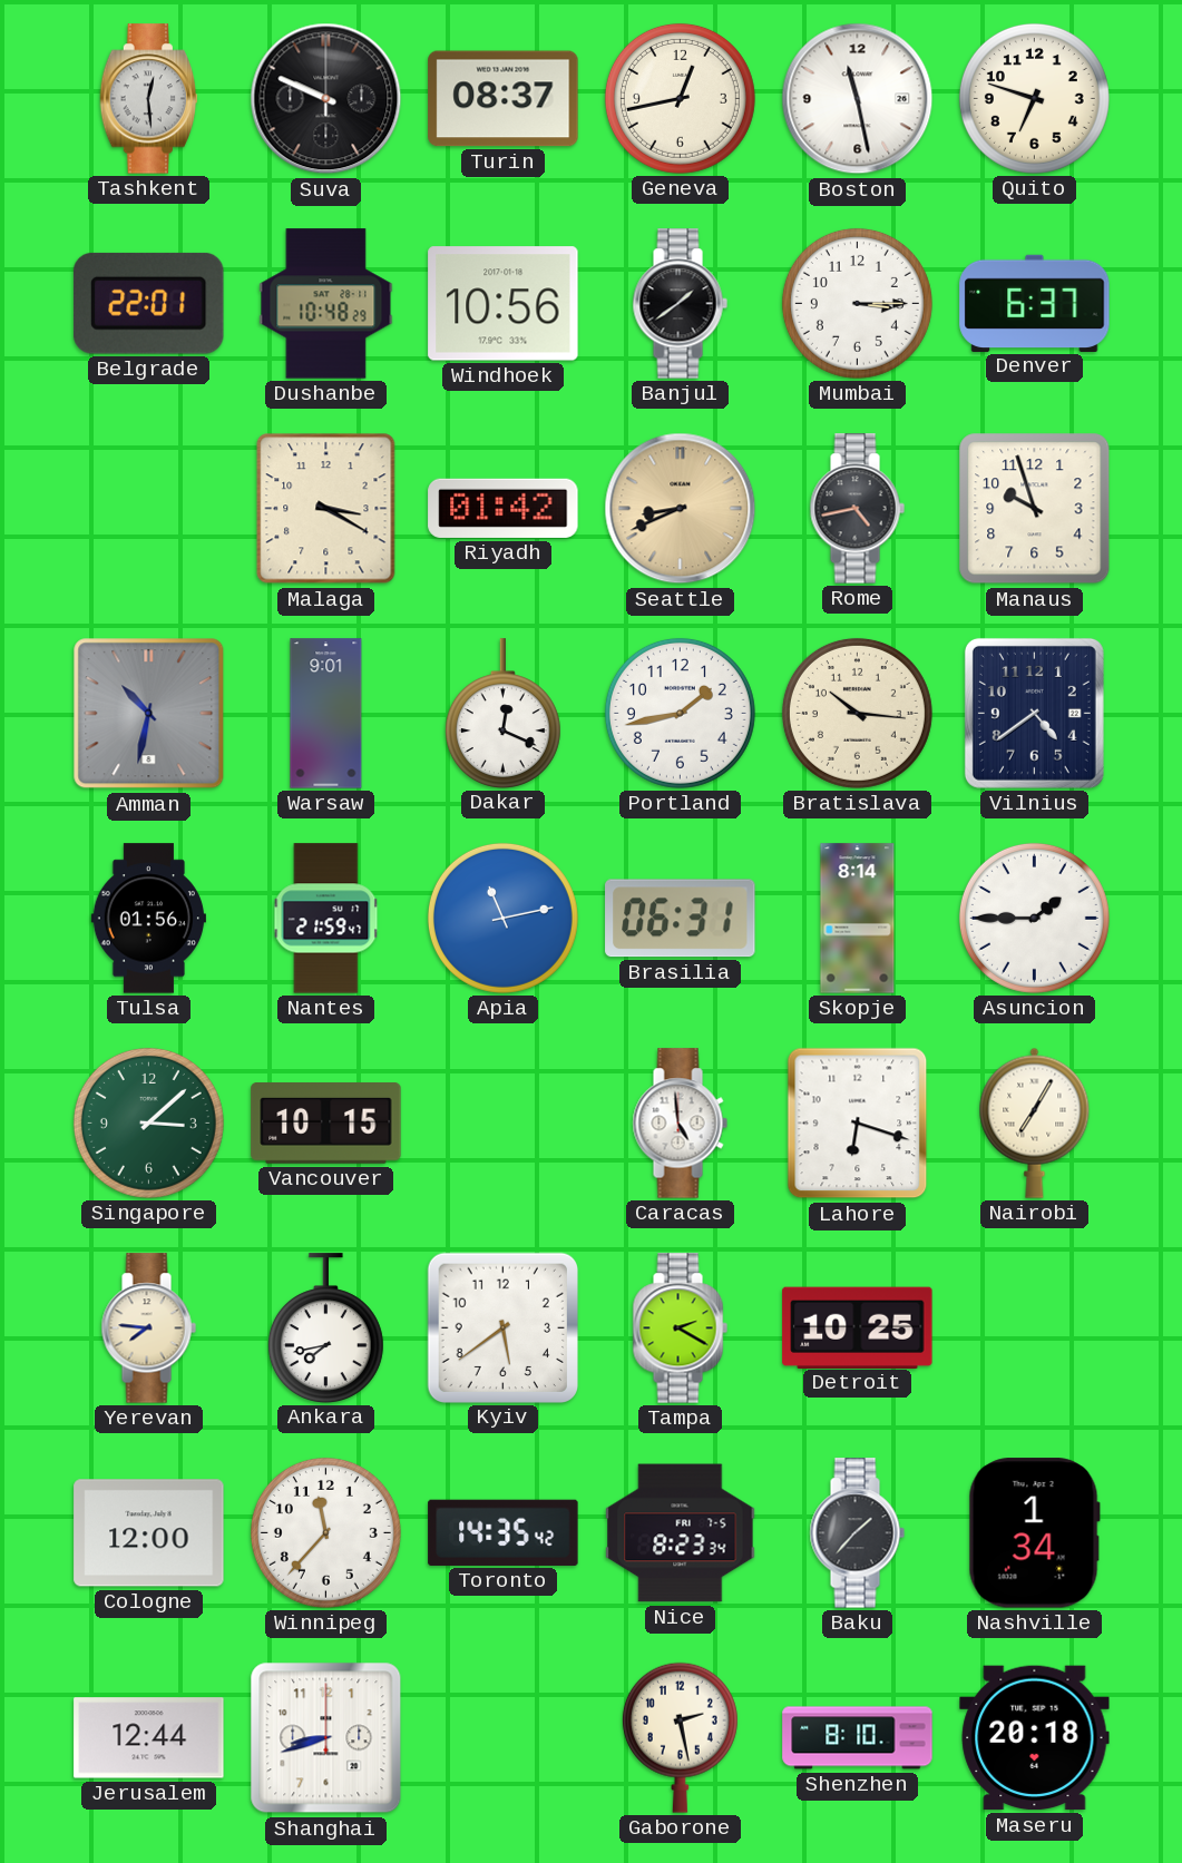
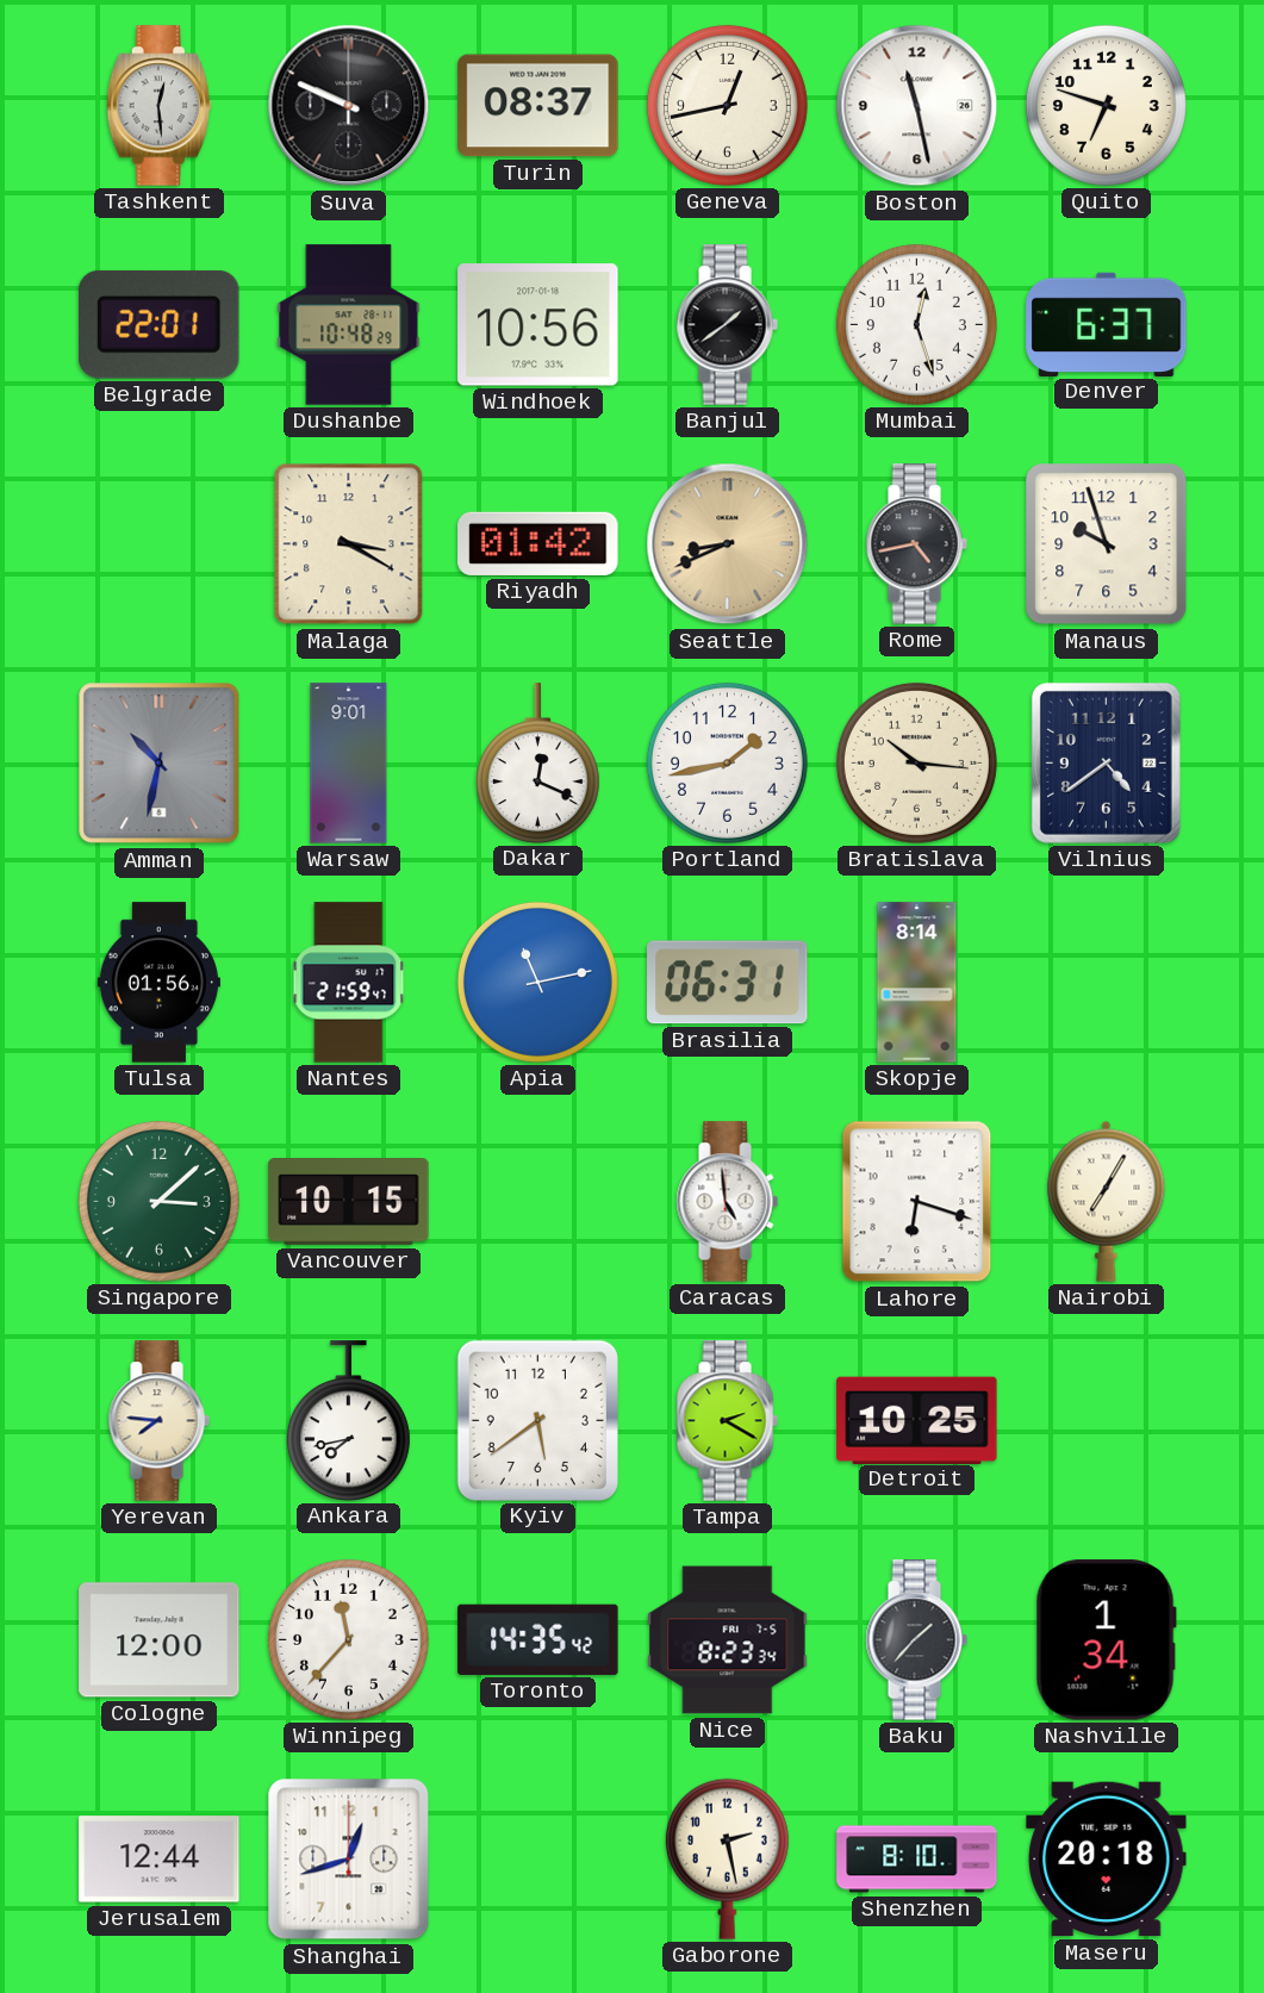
Mumbai: 3:15 -> 12:27
Asuncion: 1:45 -> none
Shanghai: 8:42 -> 12:42
